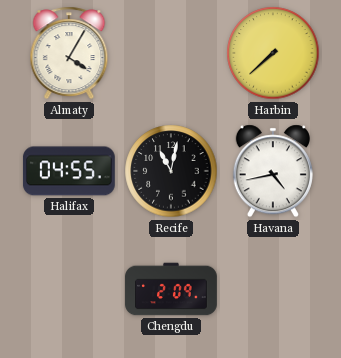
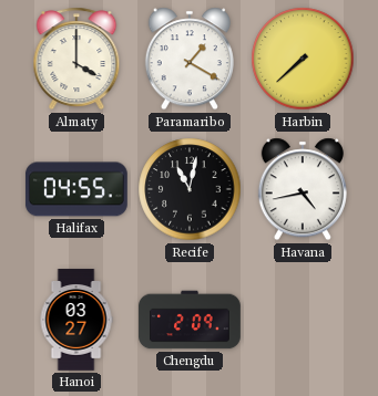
Almaty: 4:05 -> 4:00
Paramaribo: none -> 1:20
Hanoi: none -> 03:27
